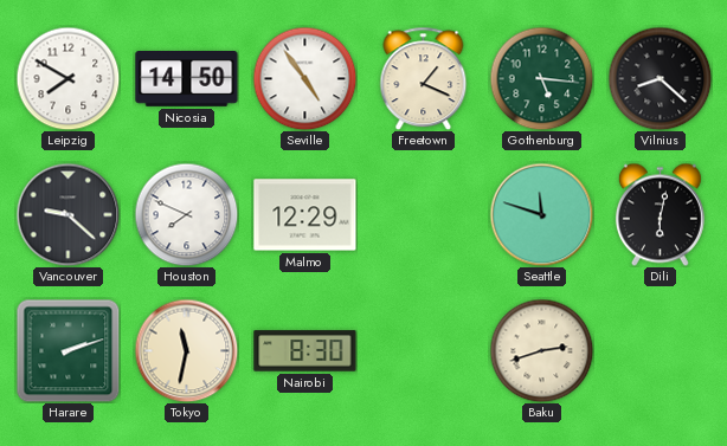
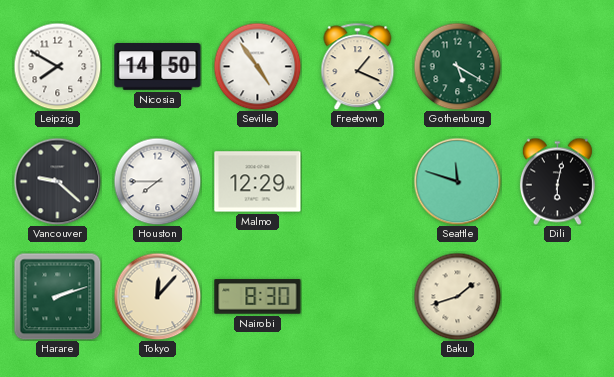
Gothenburg: 5:16 -> 5:20
Vilnius: 8:22 -> none
Houston: 7:49 -> 7:45
Tokyo: 11:32 -> 12:07
Baku: 2:42 -> 1:42
